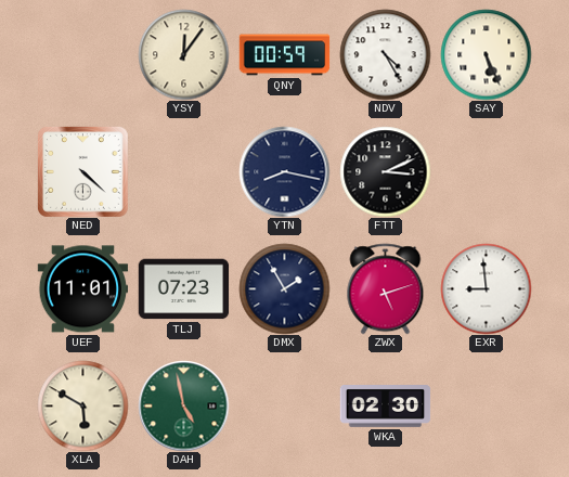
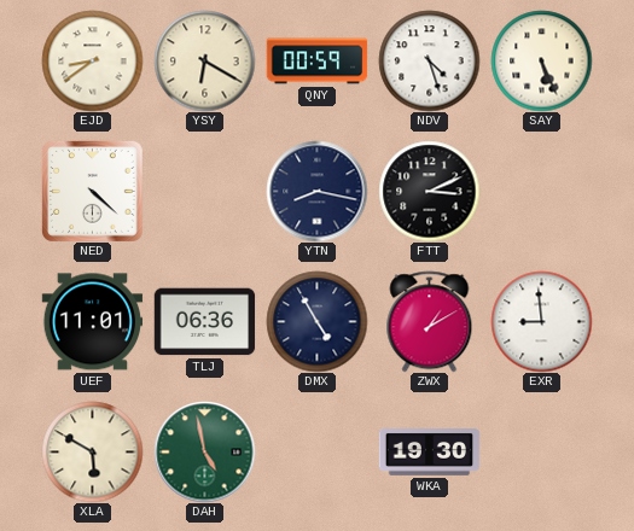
EJD: none -> 8:39
YSY: 12:06 -> 6:20
NDV: 4:25 -> 4:27
TLJ: 07:23 -> 06:36
DMX: 1:55 -> 4:55
ZWX: 5:12 -> 1:10
WKA: 02:30 -> 19:30
